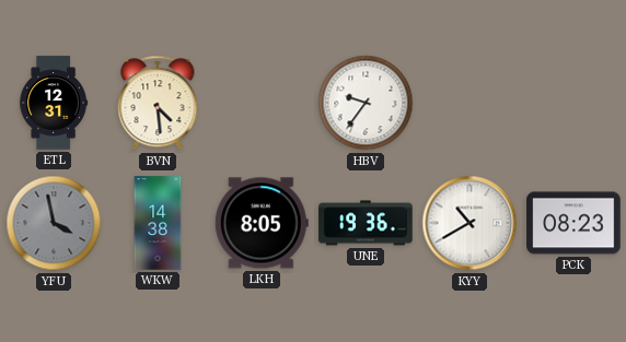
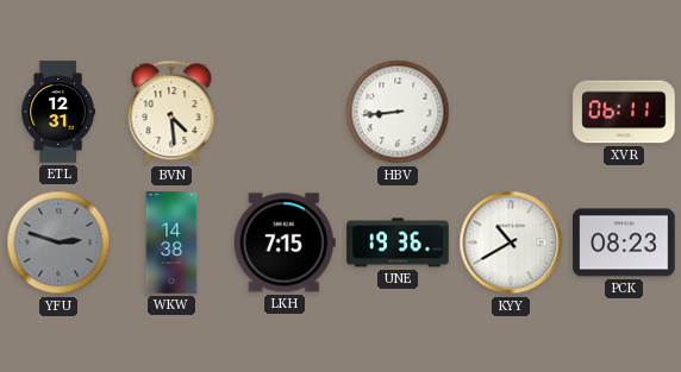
HBV: 9:36 -> 8:44
XVR: none -> 06:11
YFU: 3:58 -> 2:48
LKH: 8:05 -> 7:15
